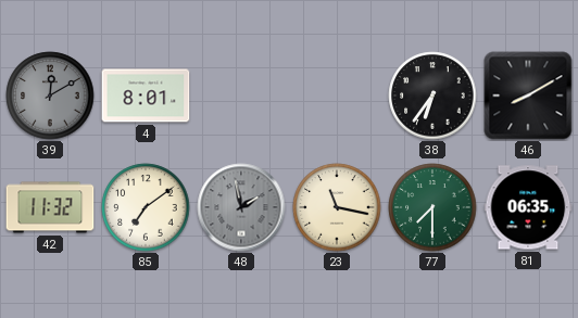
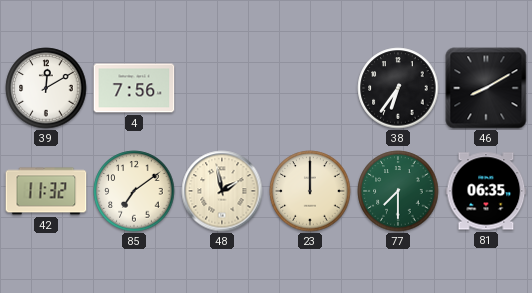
39 dial: grey -> white
4: 8:01 -> 7:56
48 dial: grey -> cream
23: 11:17 -> 12:00
